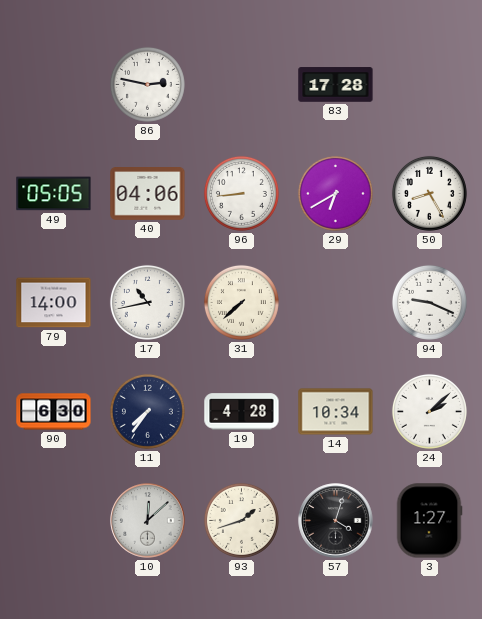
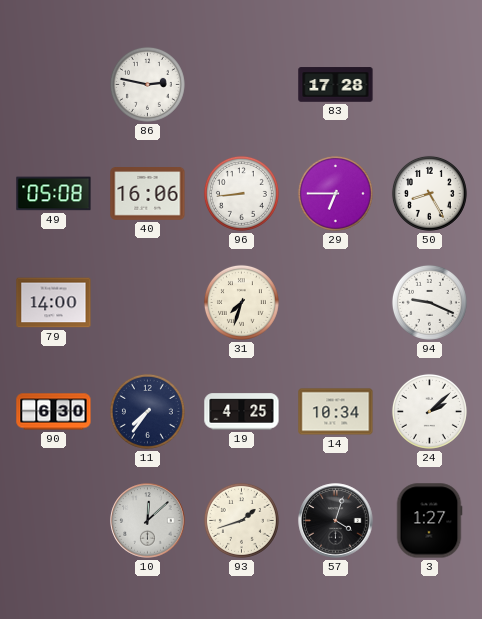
49: 05:05 -> 05:08
40: 04:06 -> 16:06
29: 6:40 -> 6:45
17: 10:43 -> none
31: 7:38 -> 7:33
19: 4:28 -> 4:25
